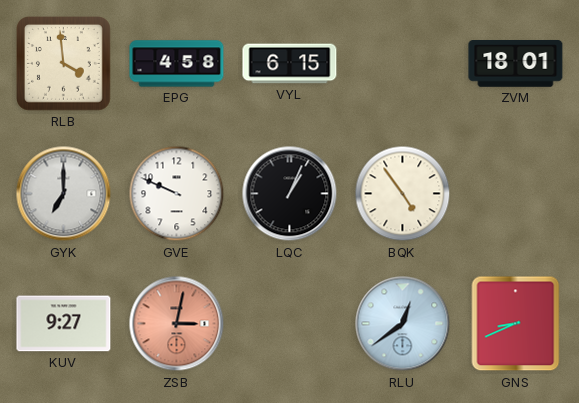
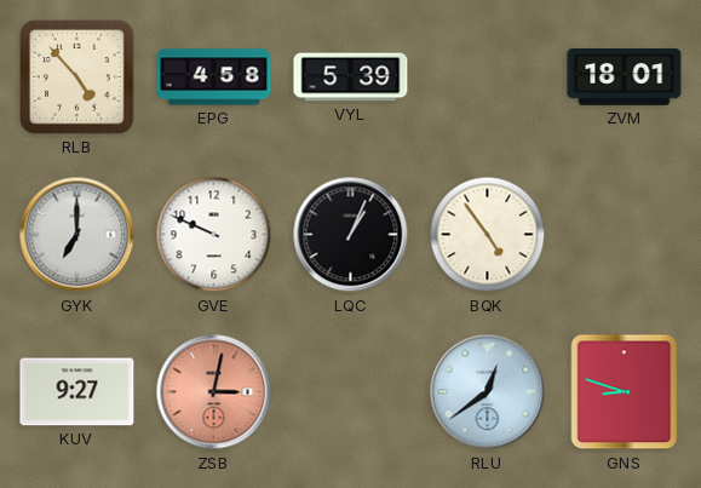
RLB: 3:59 -> 4:53
VYL: 6:15 -> 5:39
GNS: 8:41 -> 8:48
